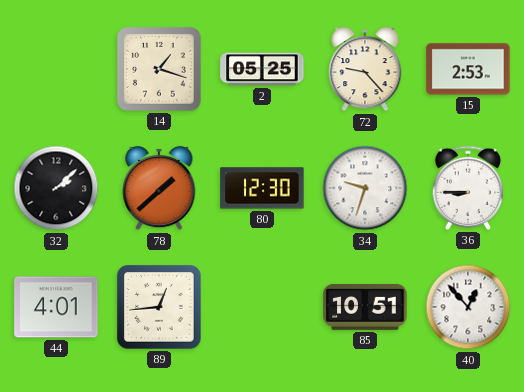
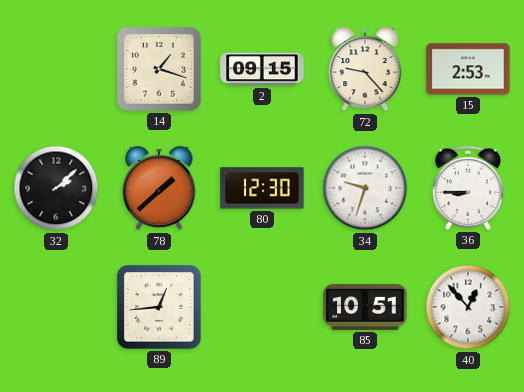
2: 05:25 -> 09:15
44: 4:01 -> none
